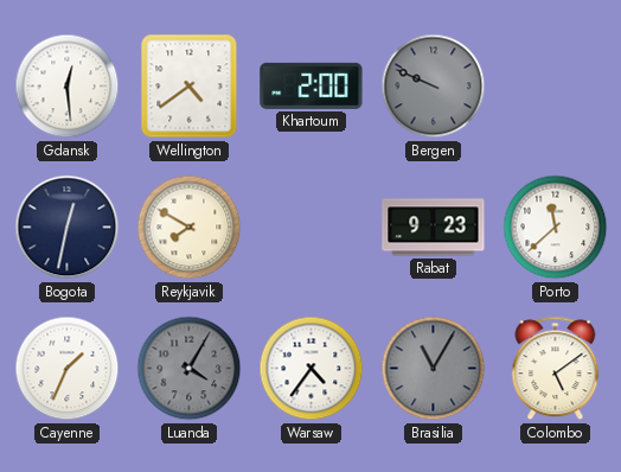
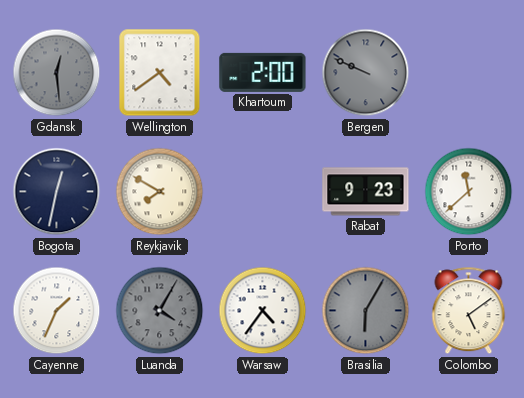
Gdansk dial: white -> grey
Brasilia: 11:05 -> 6:05
